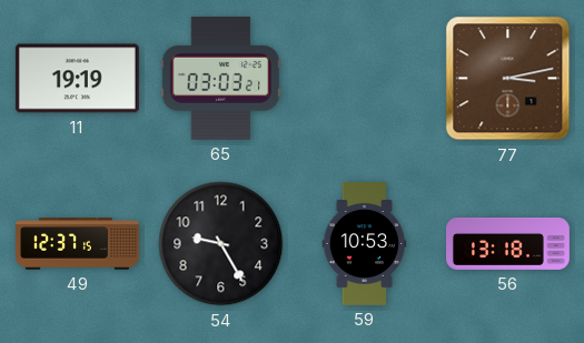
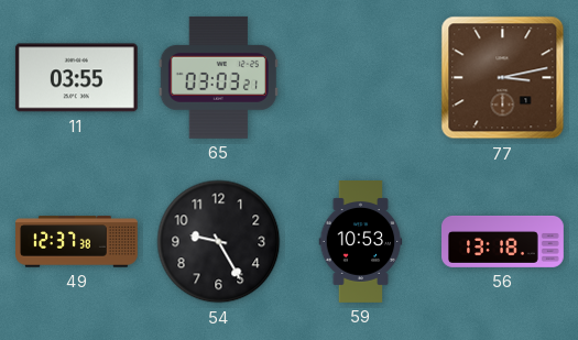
11: 19:19 -> 03:55
49: 12:37:15 -> 12:37:38
